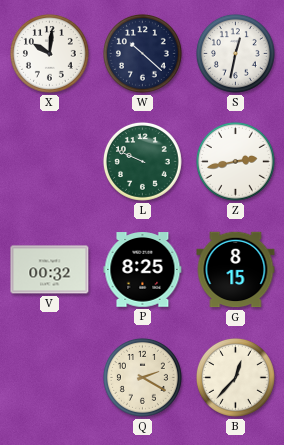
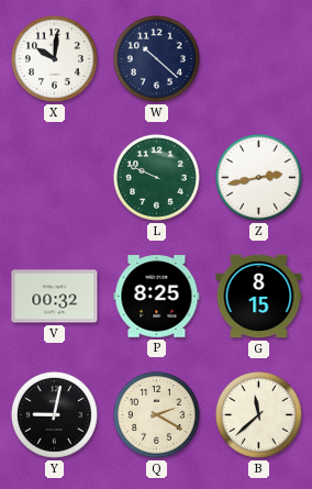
S: 12:32 -> none
Y: none -> 9:02
B: 12:37 -> 11:38
